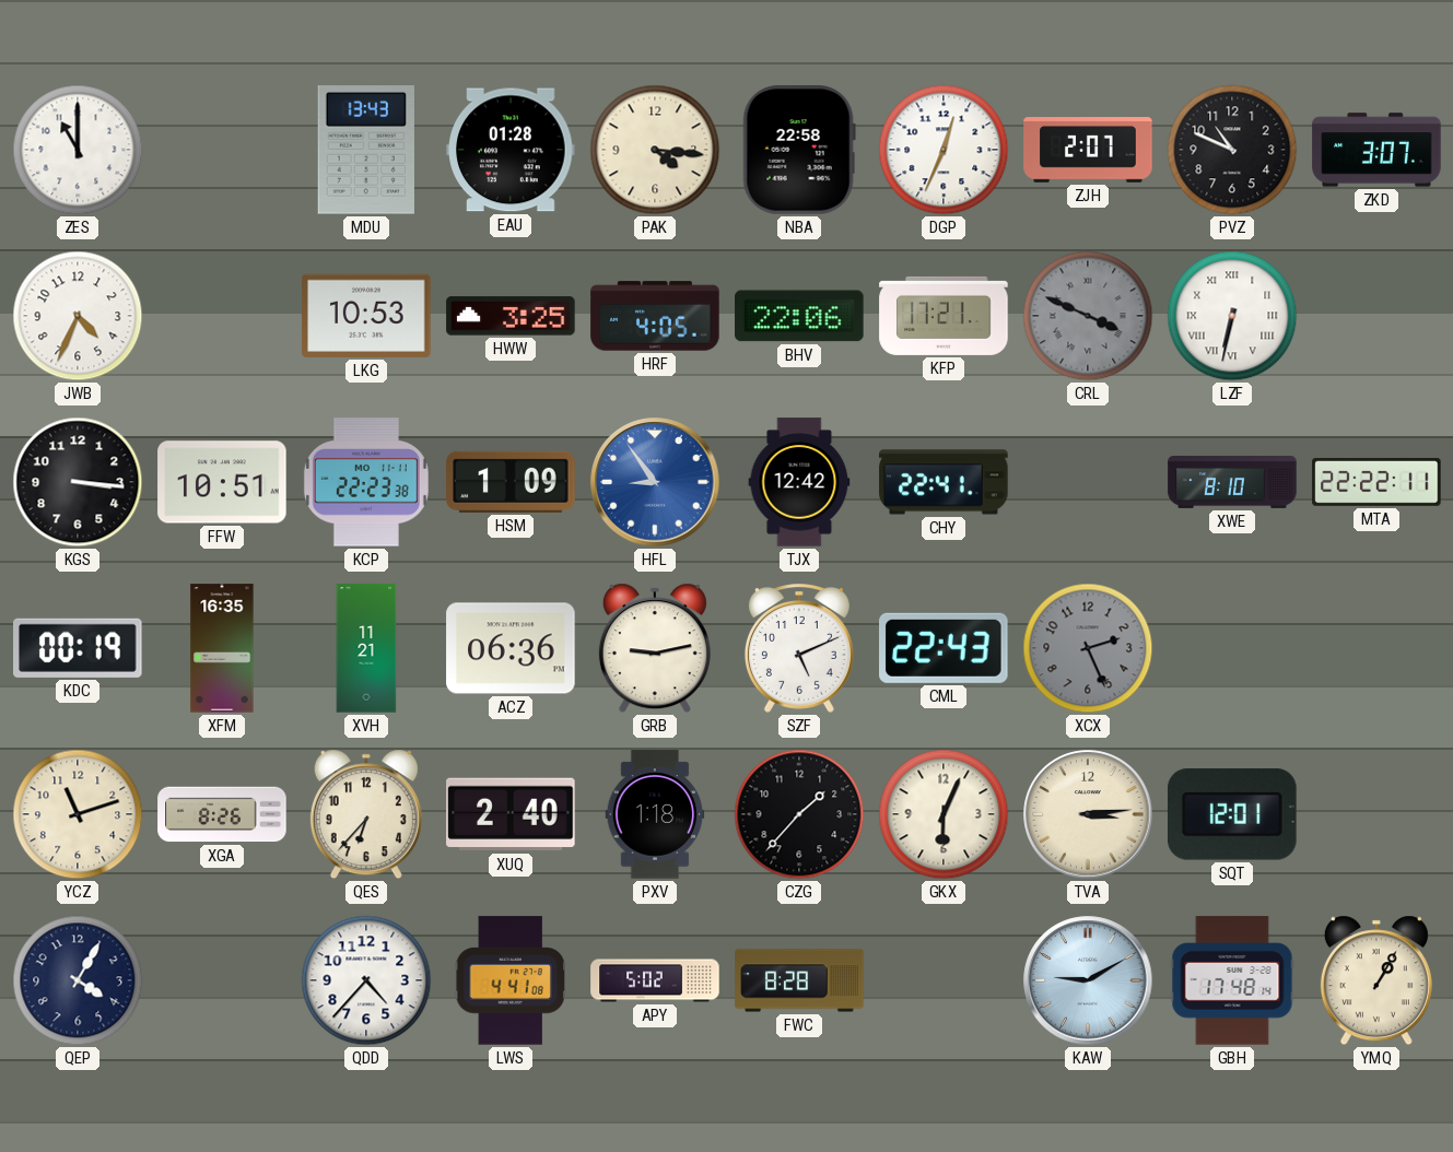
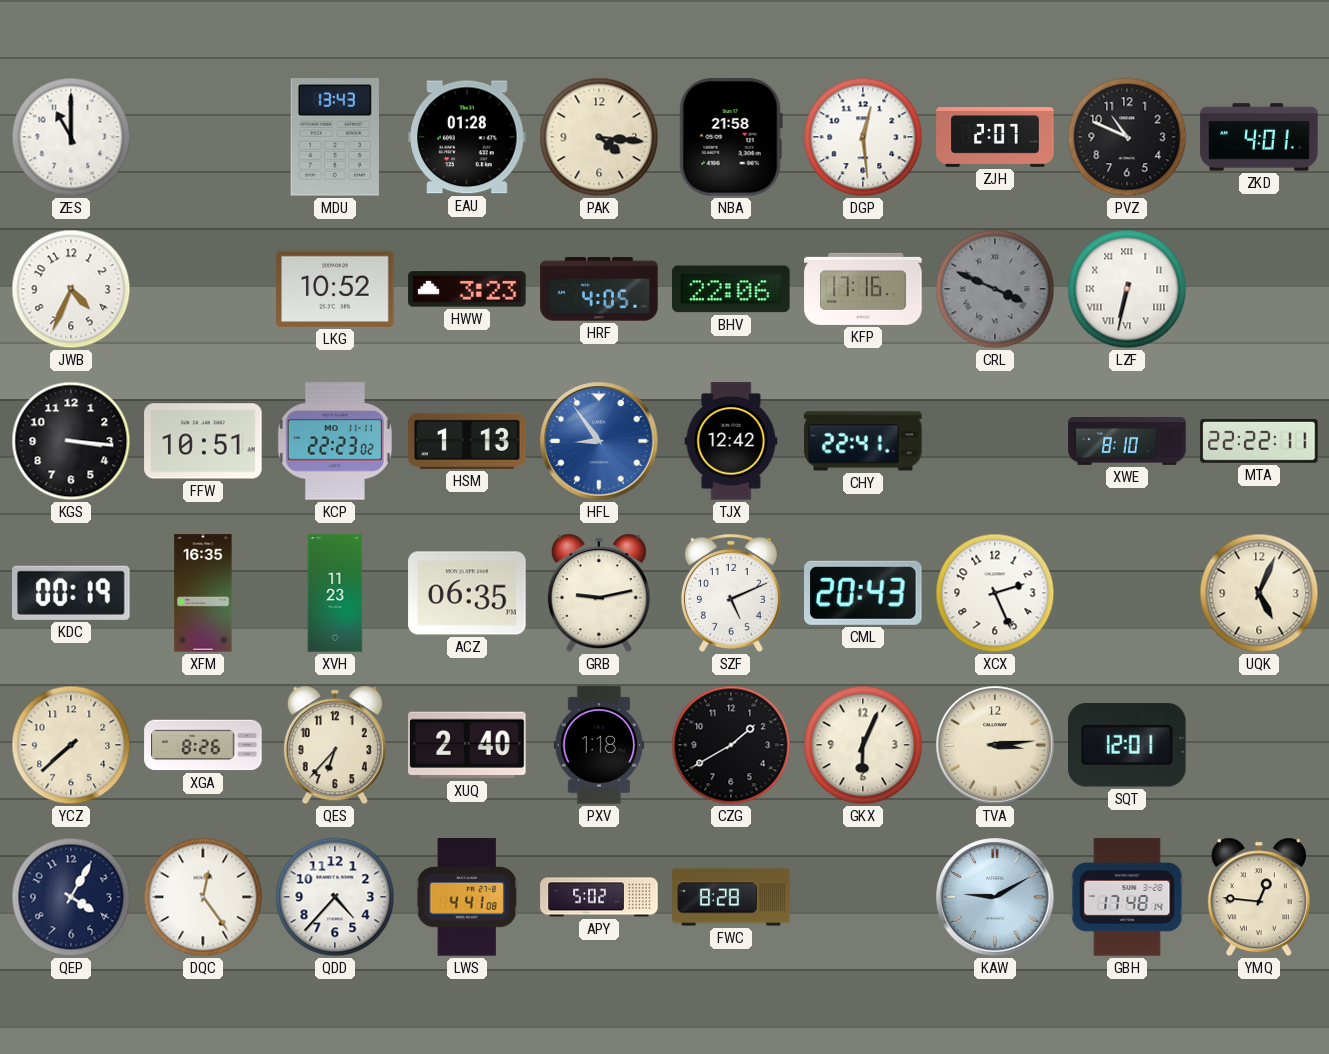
NBA: 22:58 -> 21:58
DGP: 12:34 -> 12:29
ZKD: 3:07 -> 4:01
LKG: 10:53 -> 10:52
HWW: 3:25 -> 3:23
KFP: 17:21 -> 17:16
KCP: 22:23:38 -> 22:23:02
HSM: 1:09 -> 1:13
XVH: 11:21 -> 11:23
ACZ: 06:36 -> 06:35
CML: 22:43 -> 20:43
XCX dial: grey -> white
UQK: none -> 5:04
YCZ: 11:12 -> 7:38
CZG: 1:37 -> 1:40
DQC: none -> 12:24
YMQ: 1:05 -> 12:46
